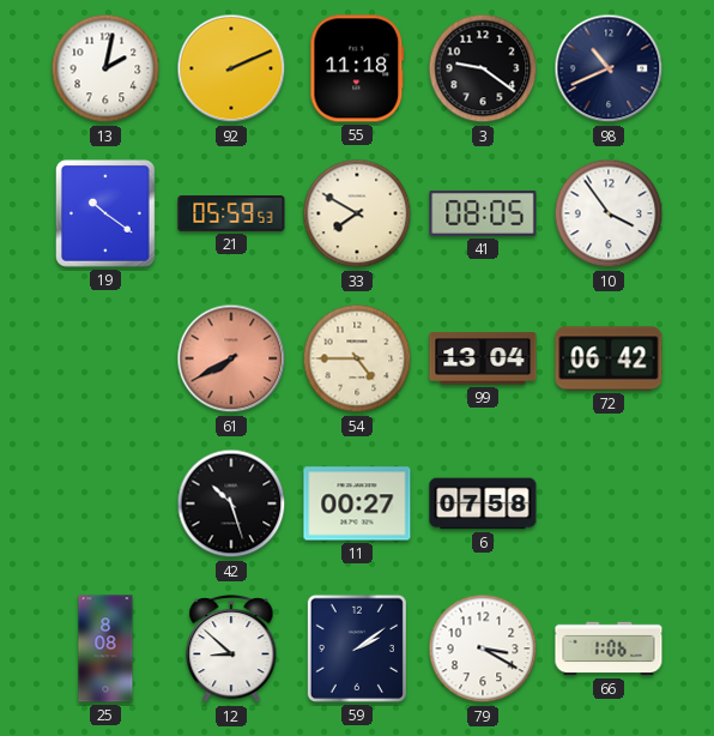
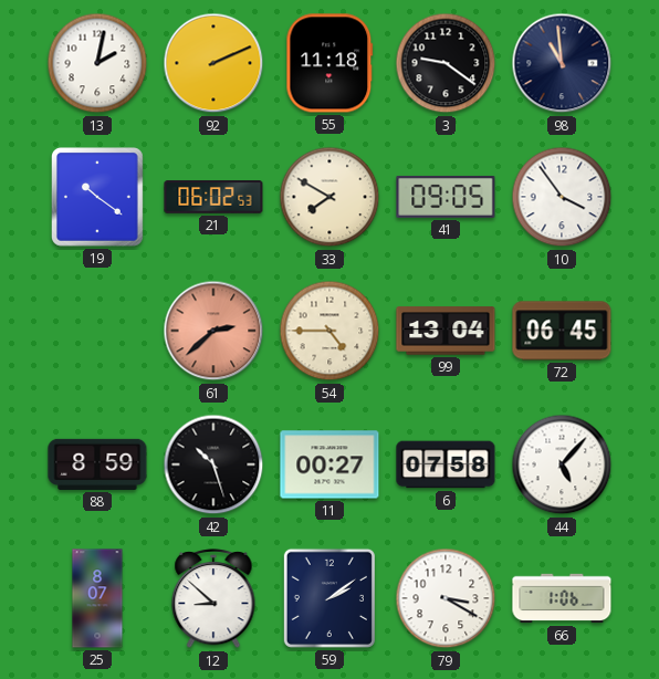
98: 10:41 -> 10:59
21: 05:59 -> 06:02
41: 08:05 -> 09:05
61: 7:40 -> 2:38
72: 06:42 -> 06:45
88: none -> 8:59
44: none -> 5:07
25: 8:08 -> 8:07
